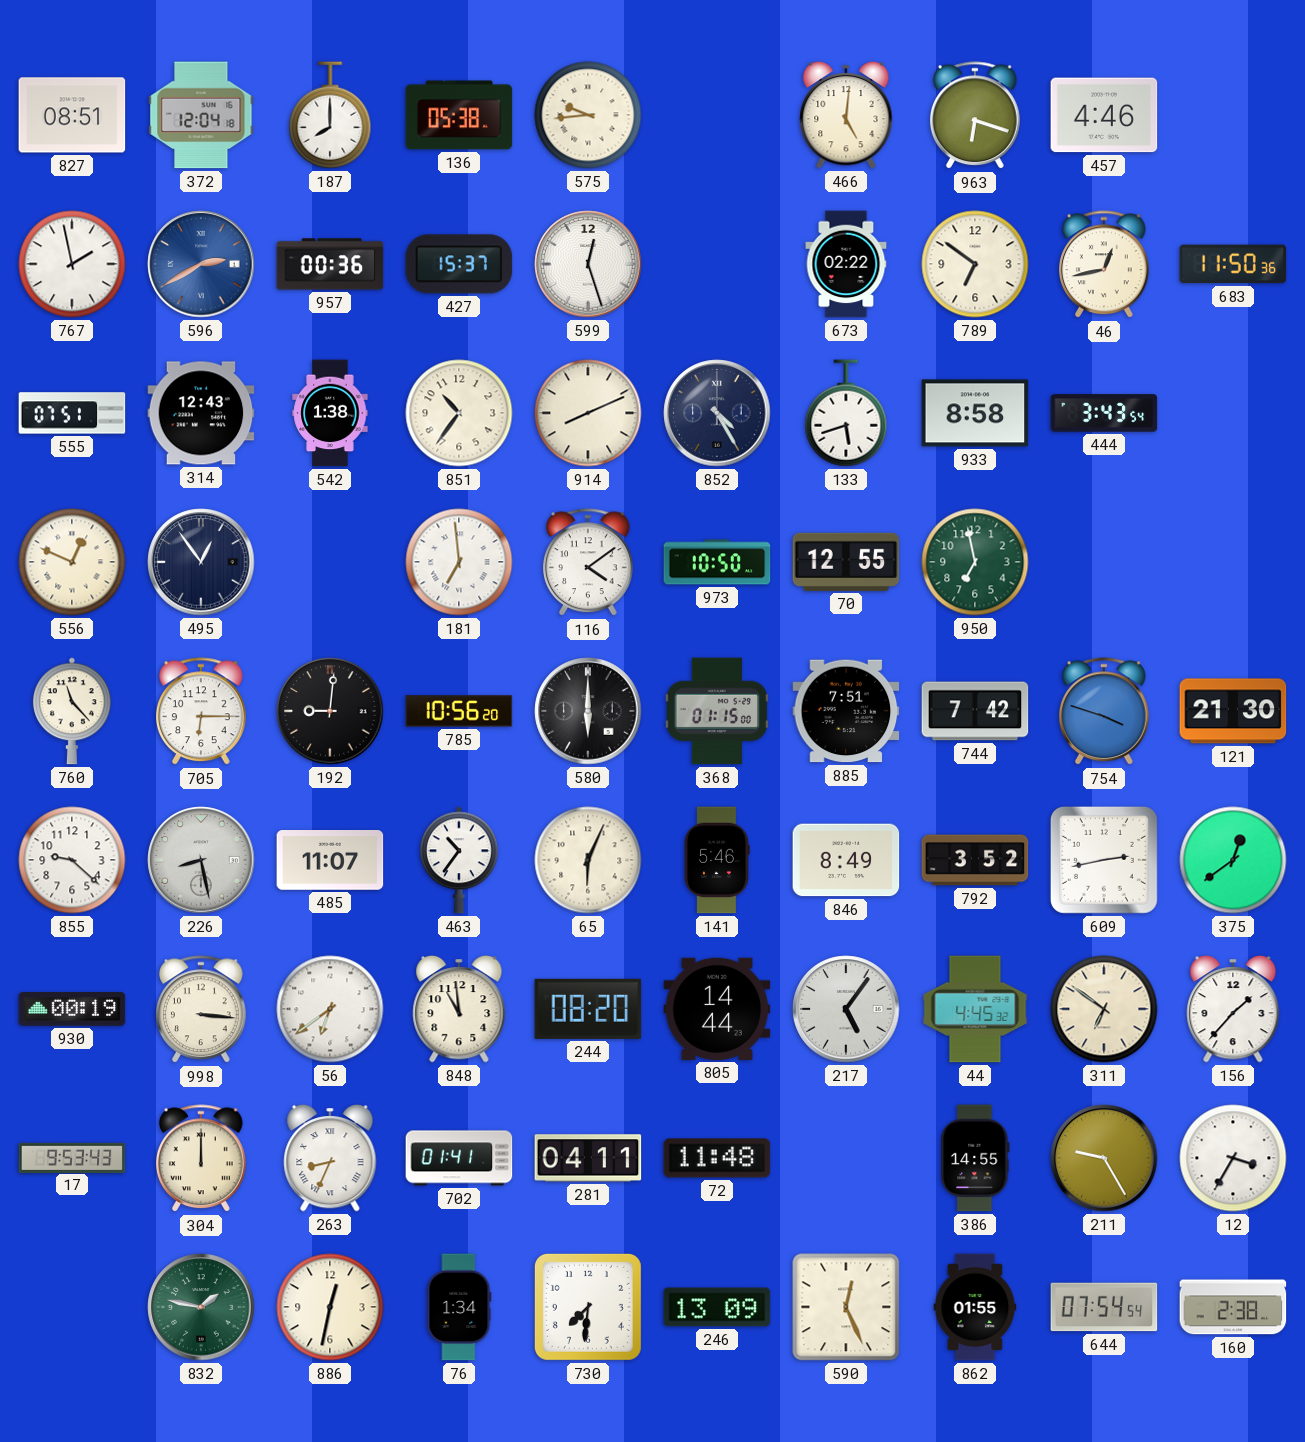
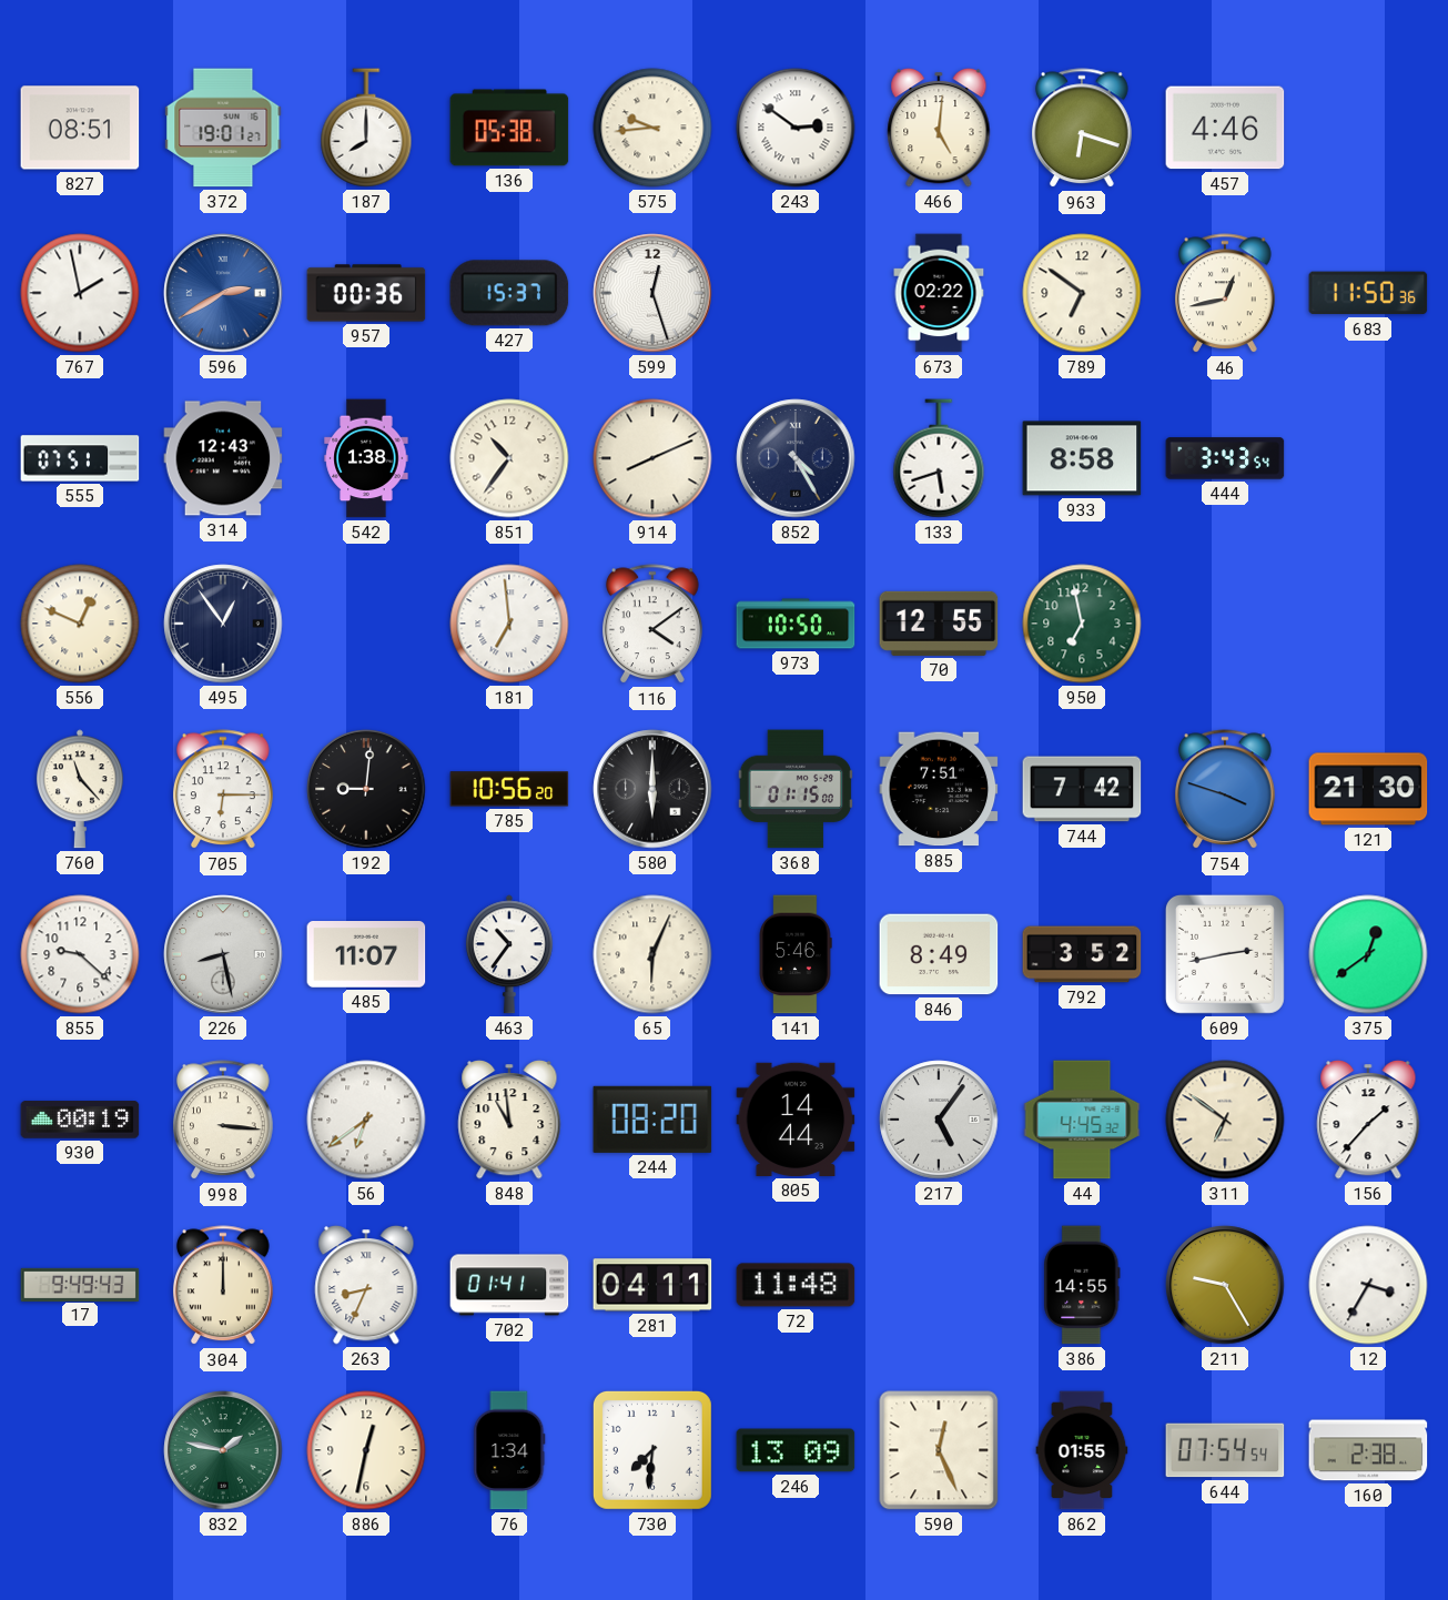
372: 12:04 -> 19:01
243: none -> 2:51
17: 9:53 -> 9:49
